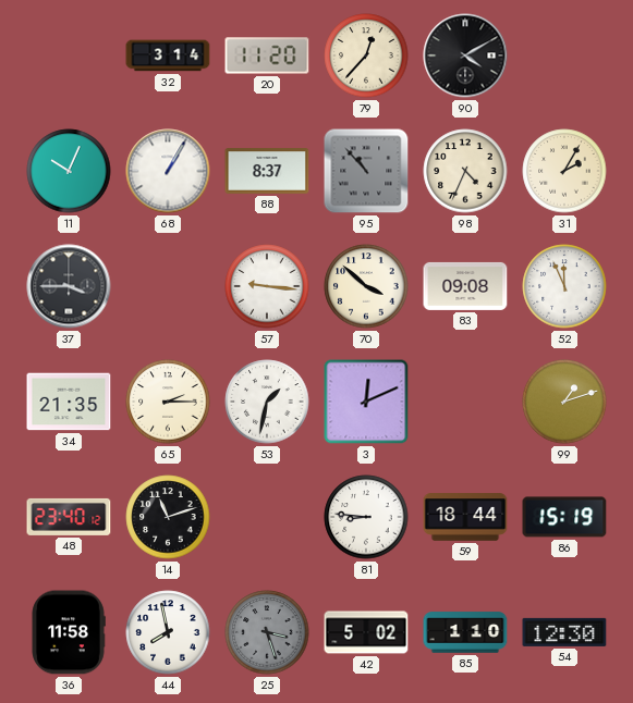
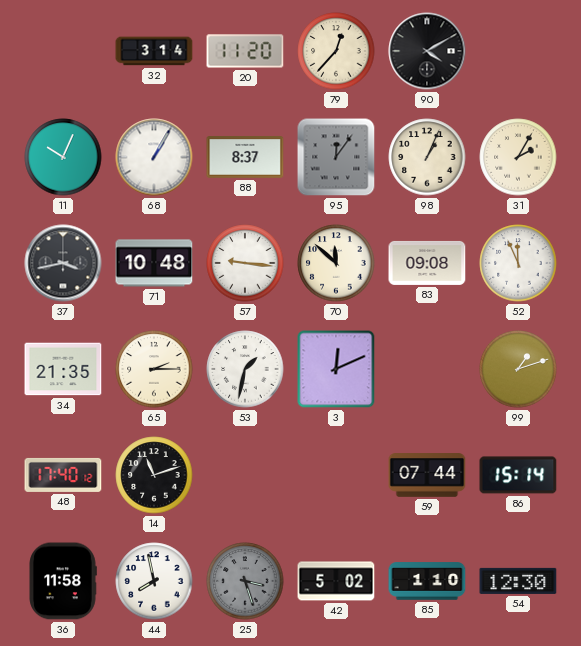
95: 10:53 -> 12:06
98: 4:34 -> 1:04
37: 3:45 -> 3:43
71: none -> 10:48
70: 3:52 -> 11:52
48: 23:40 -> 17:40
81: 8:46 -> none
59: 18:44 -> 07:44
86: 15:19 -> 15:14
